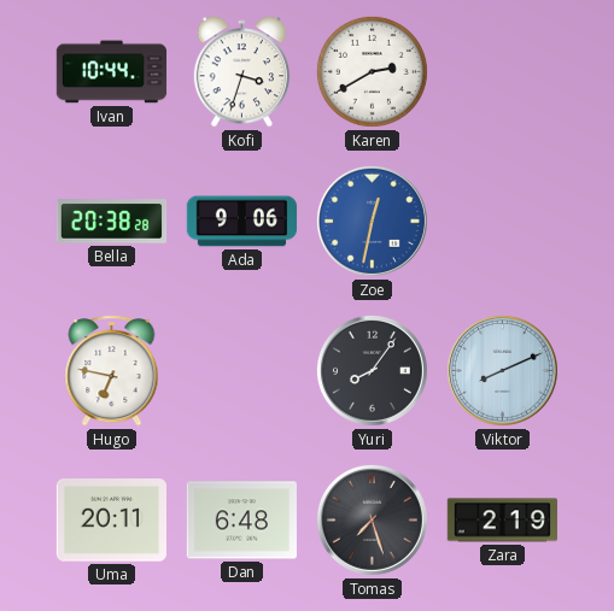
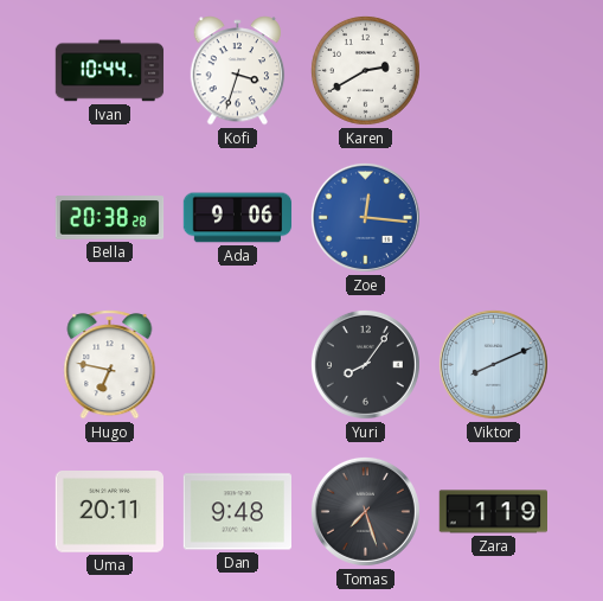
Zoe: 12:32 -> 12:16
Dan: 6:48 -> 9:48
Zara: 2:19 -> 1:19
